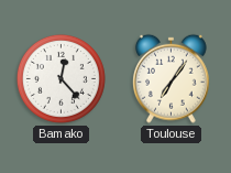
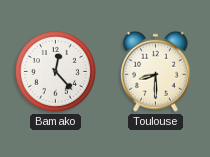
Toulouse: 7:06 -> 8:30
